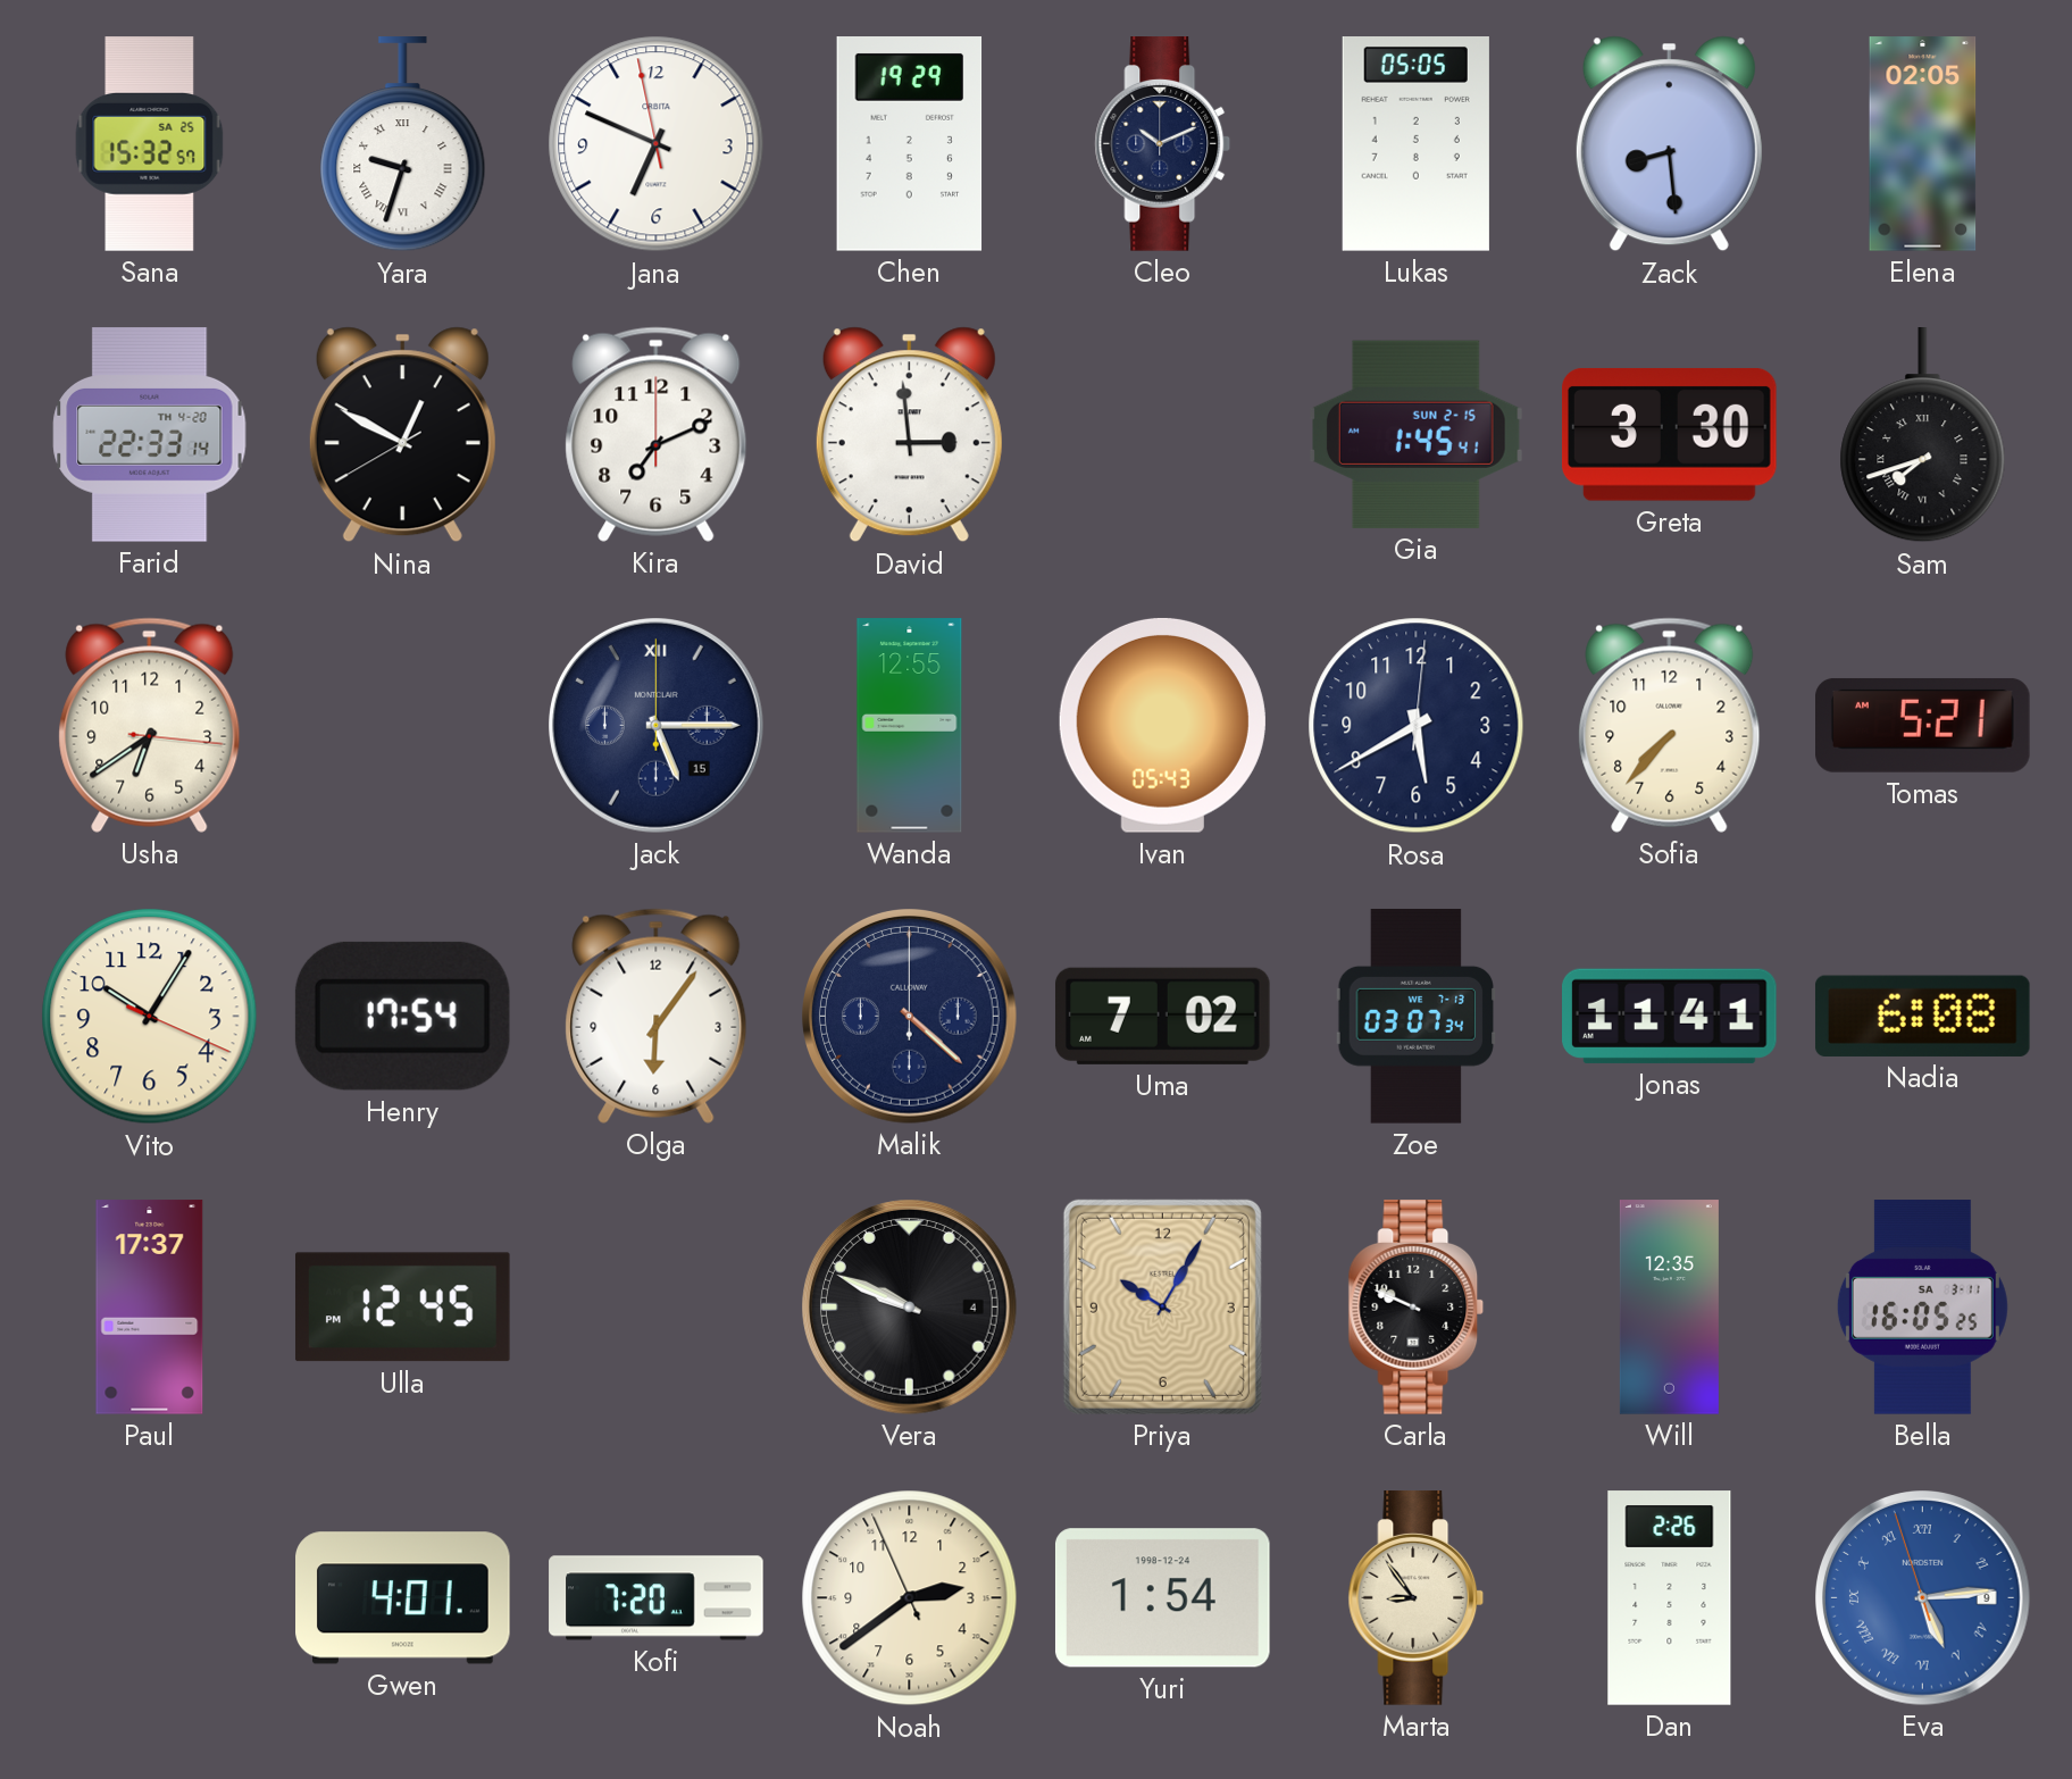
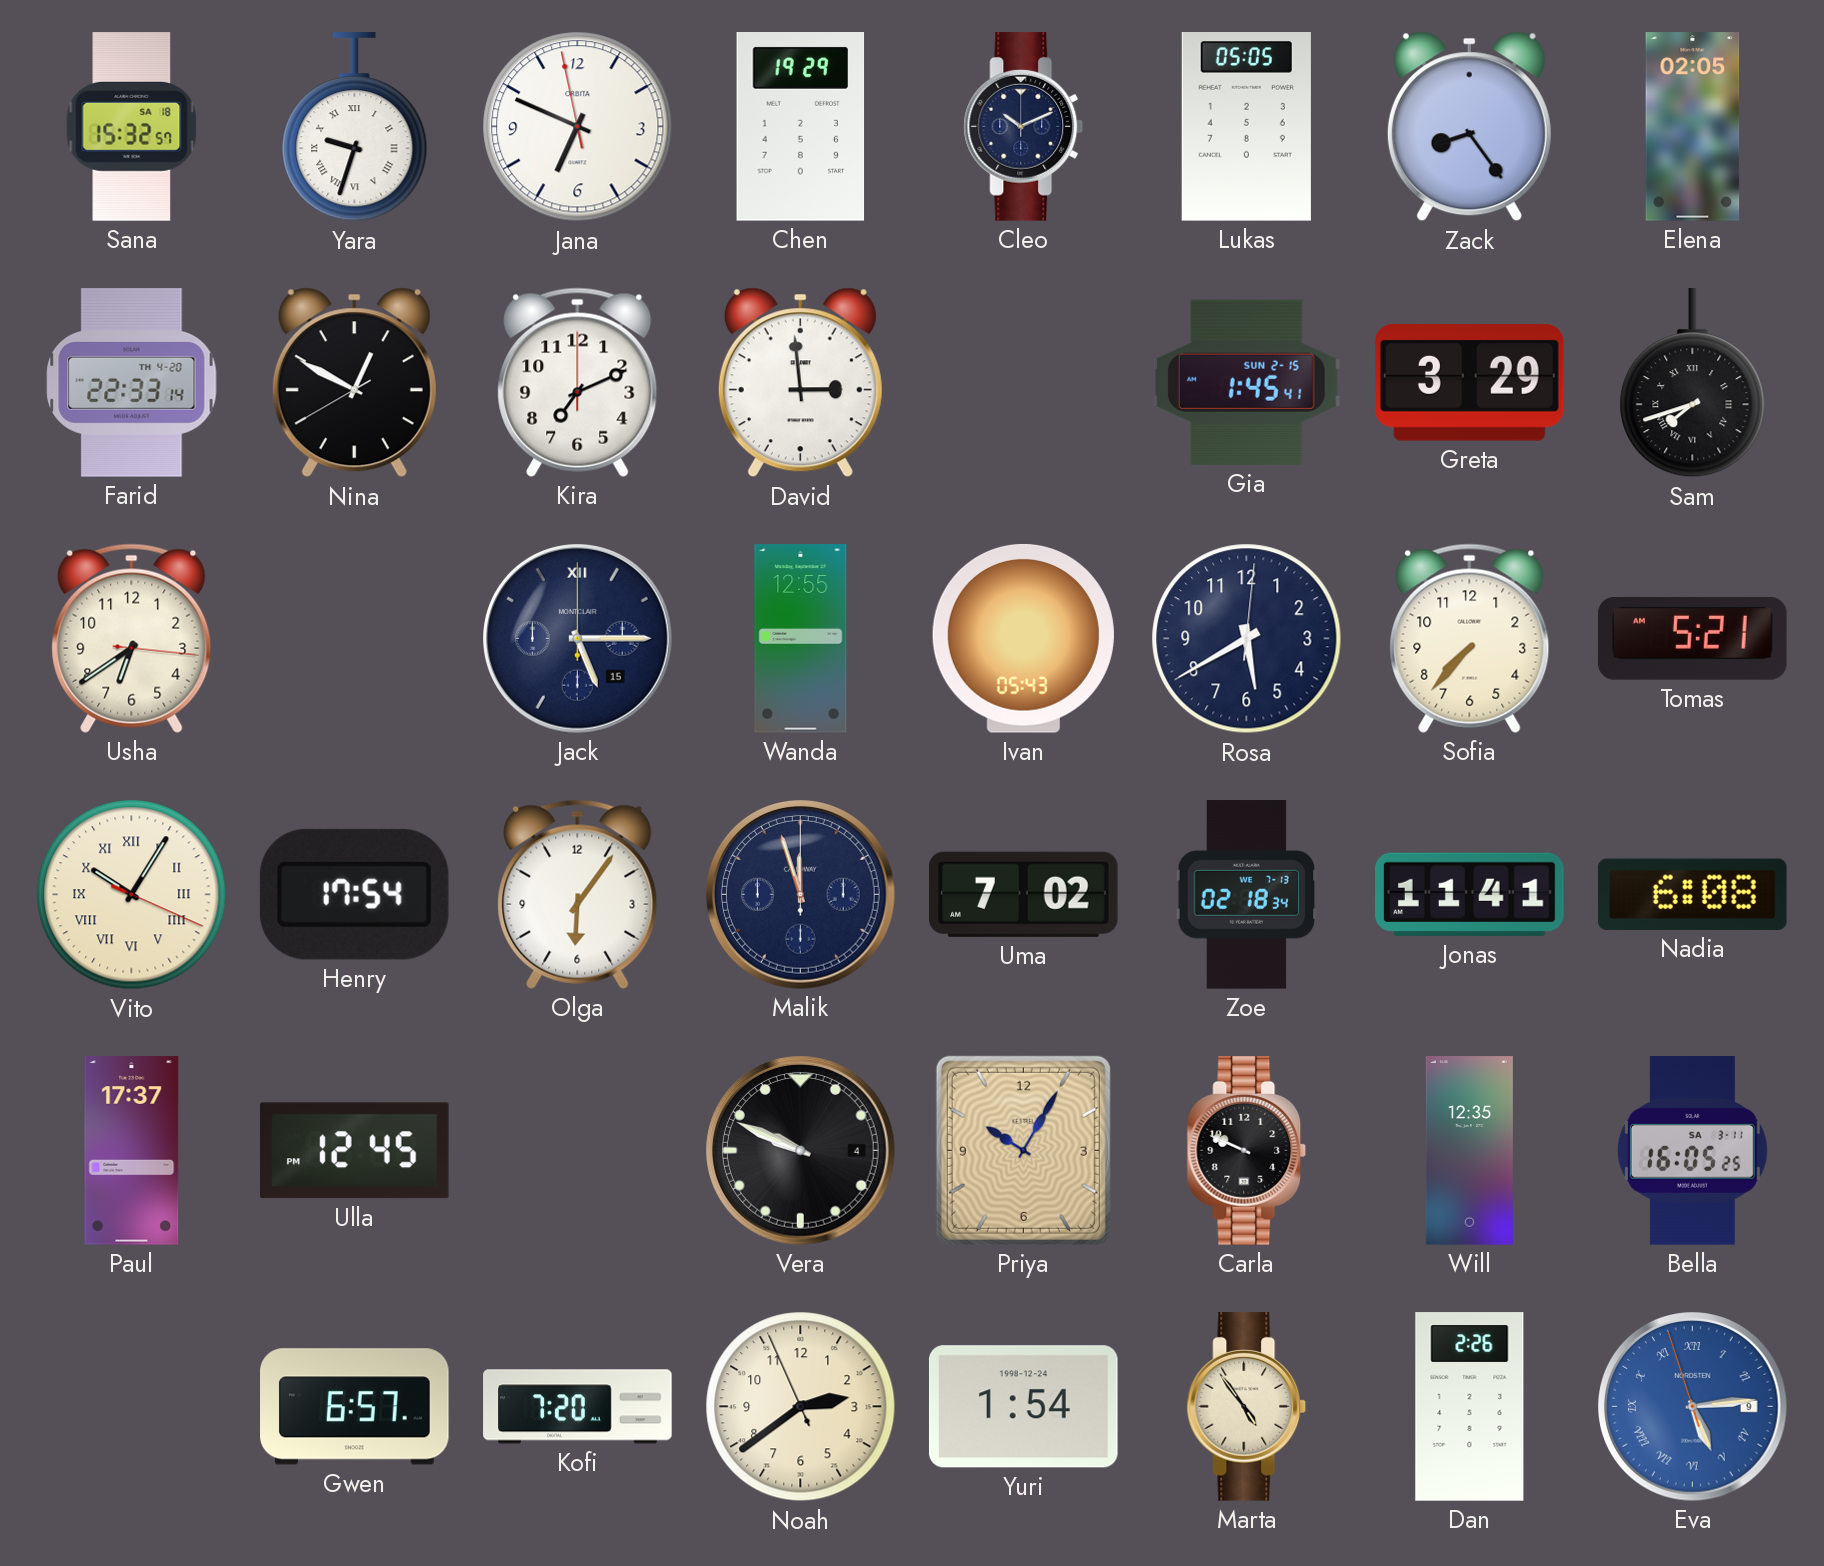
Sana date: SA 25 -> SA 18
Zack: 8:29 -> 8:24
Greta: 3:30 -> 3:29
Vito numerals: Arabic -> Roman
Malik: 4:22 -> 11:57
Zoe: 03:07 -> 02:18
Gwen: 4:01 -> 6:57
Marta: 8:54 -> 4:54
